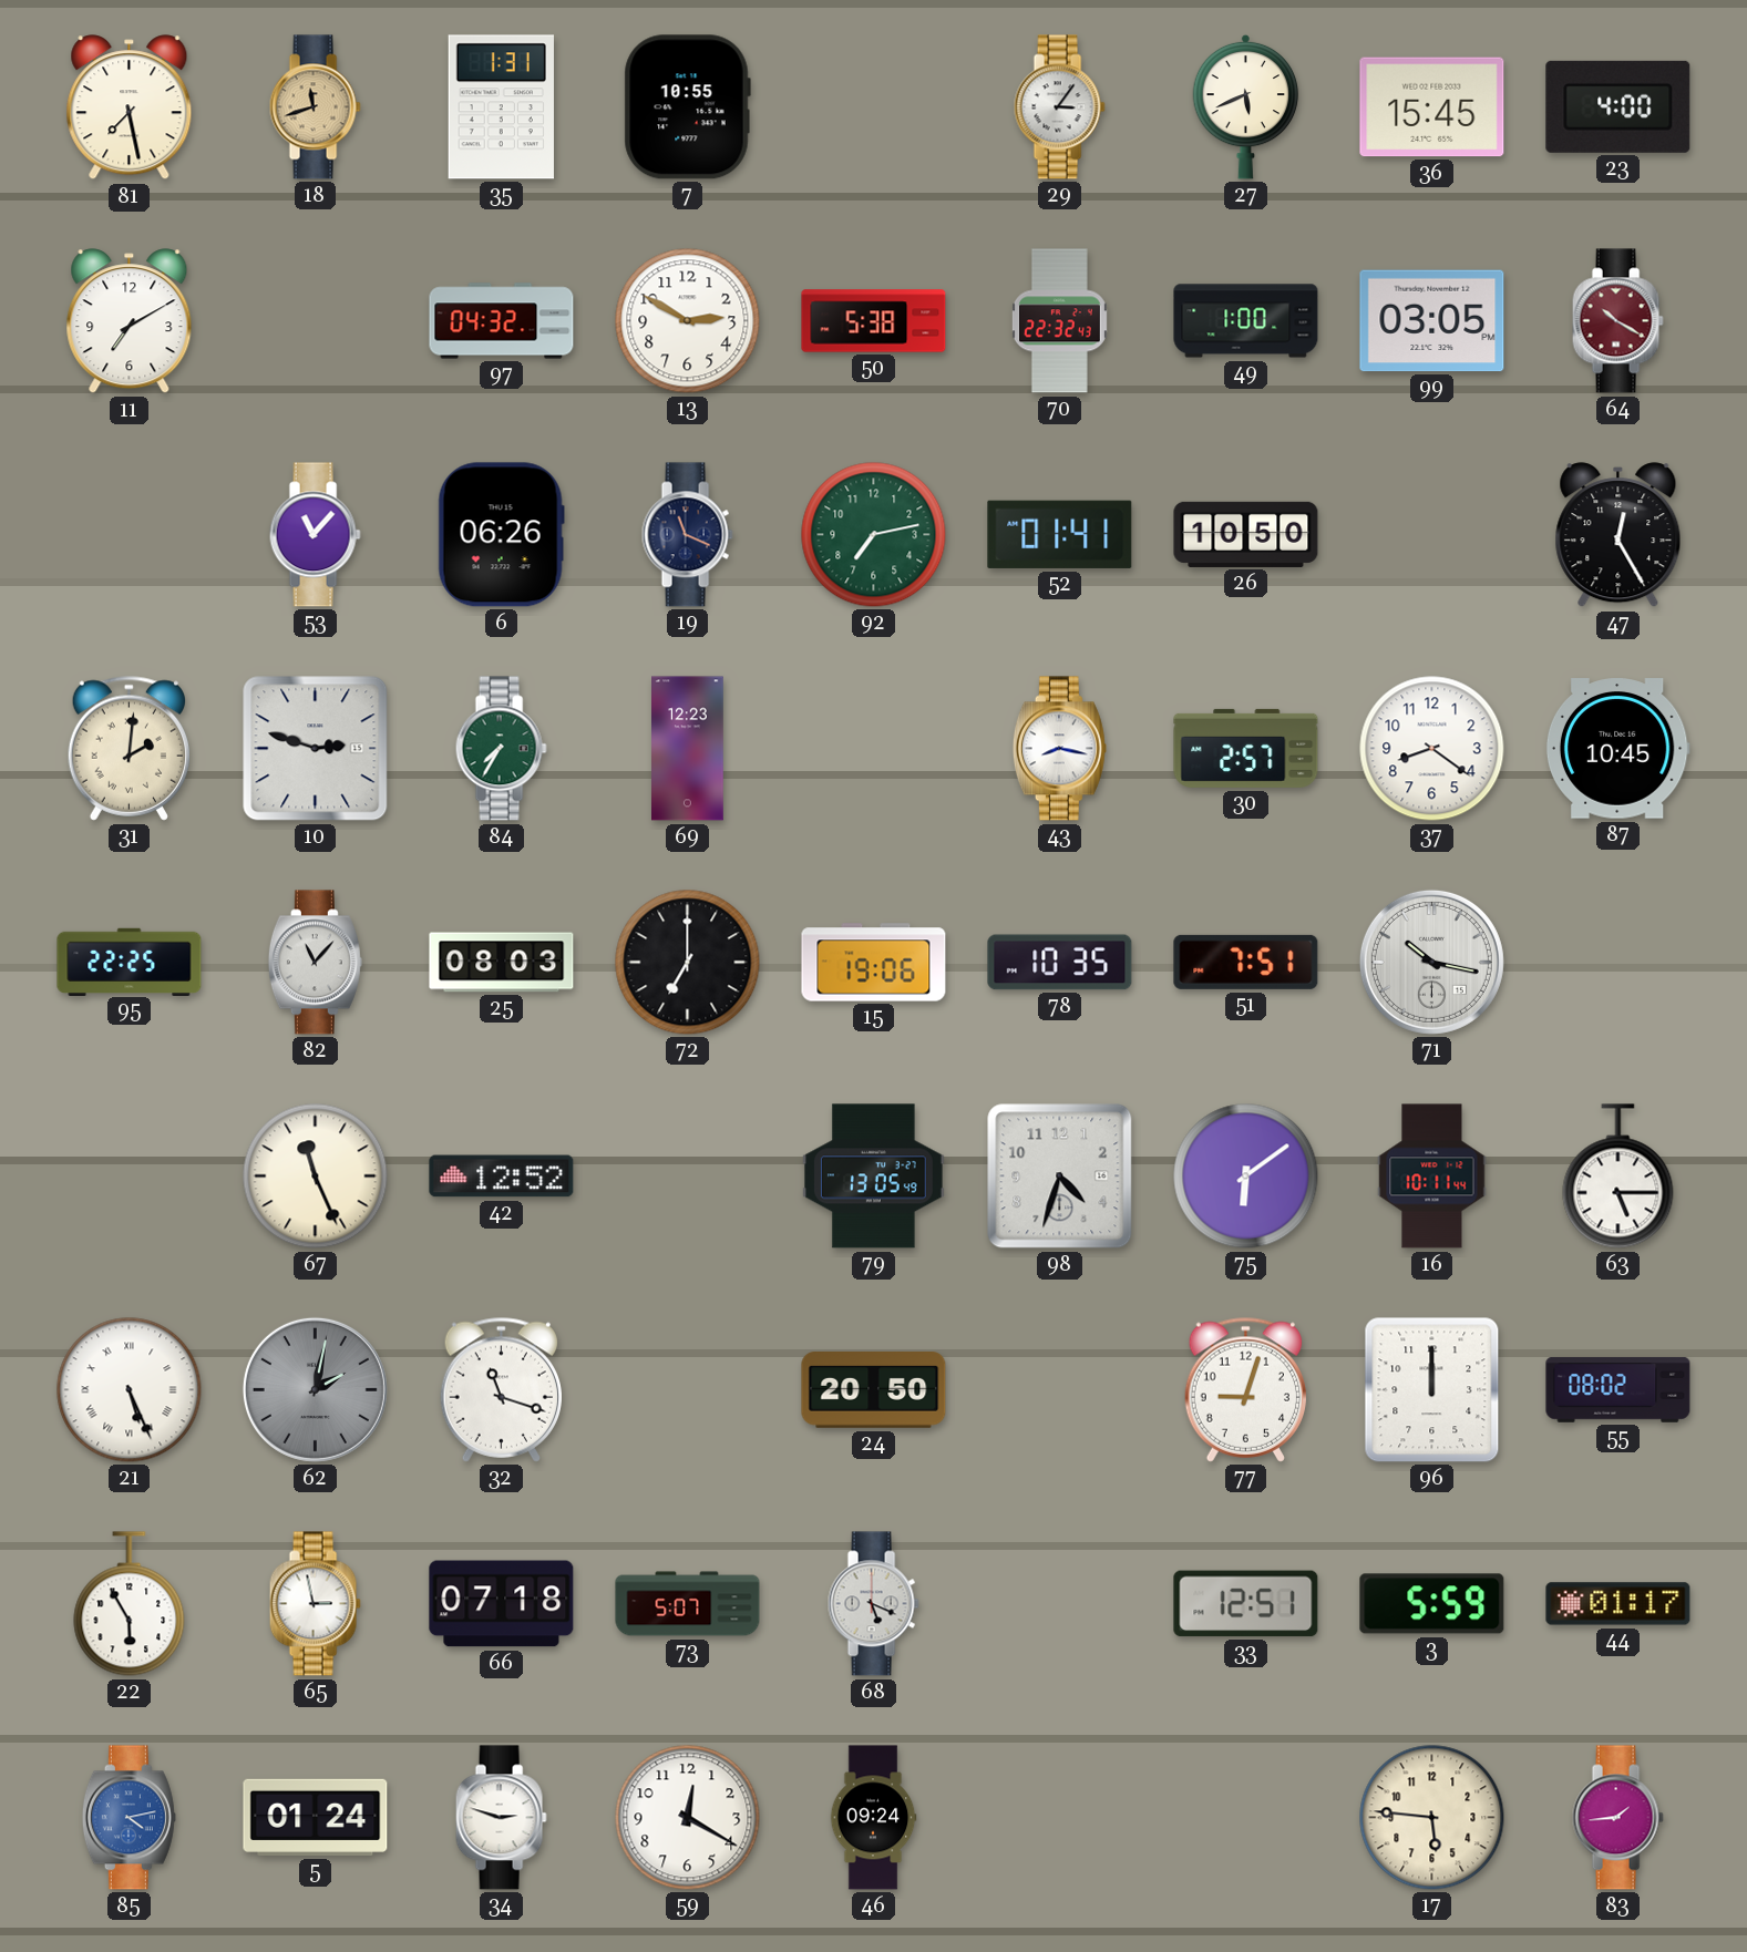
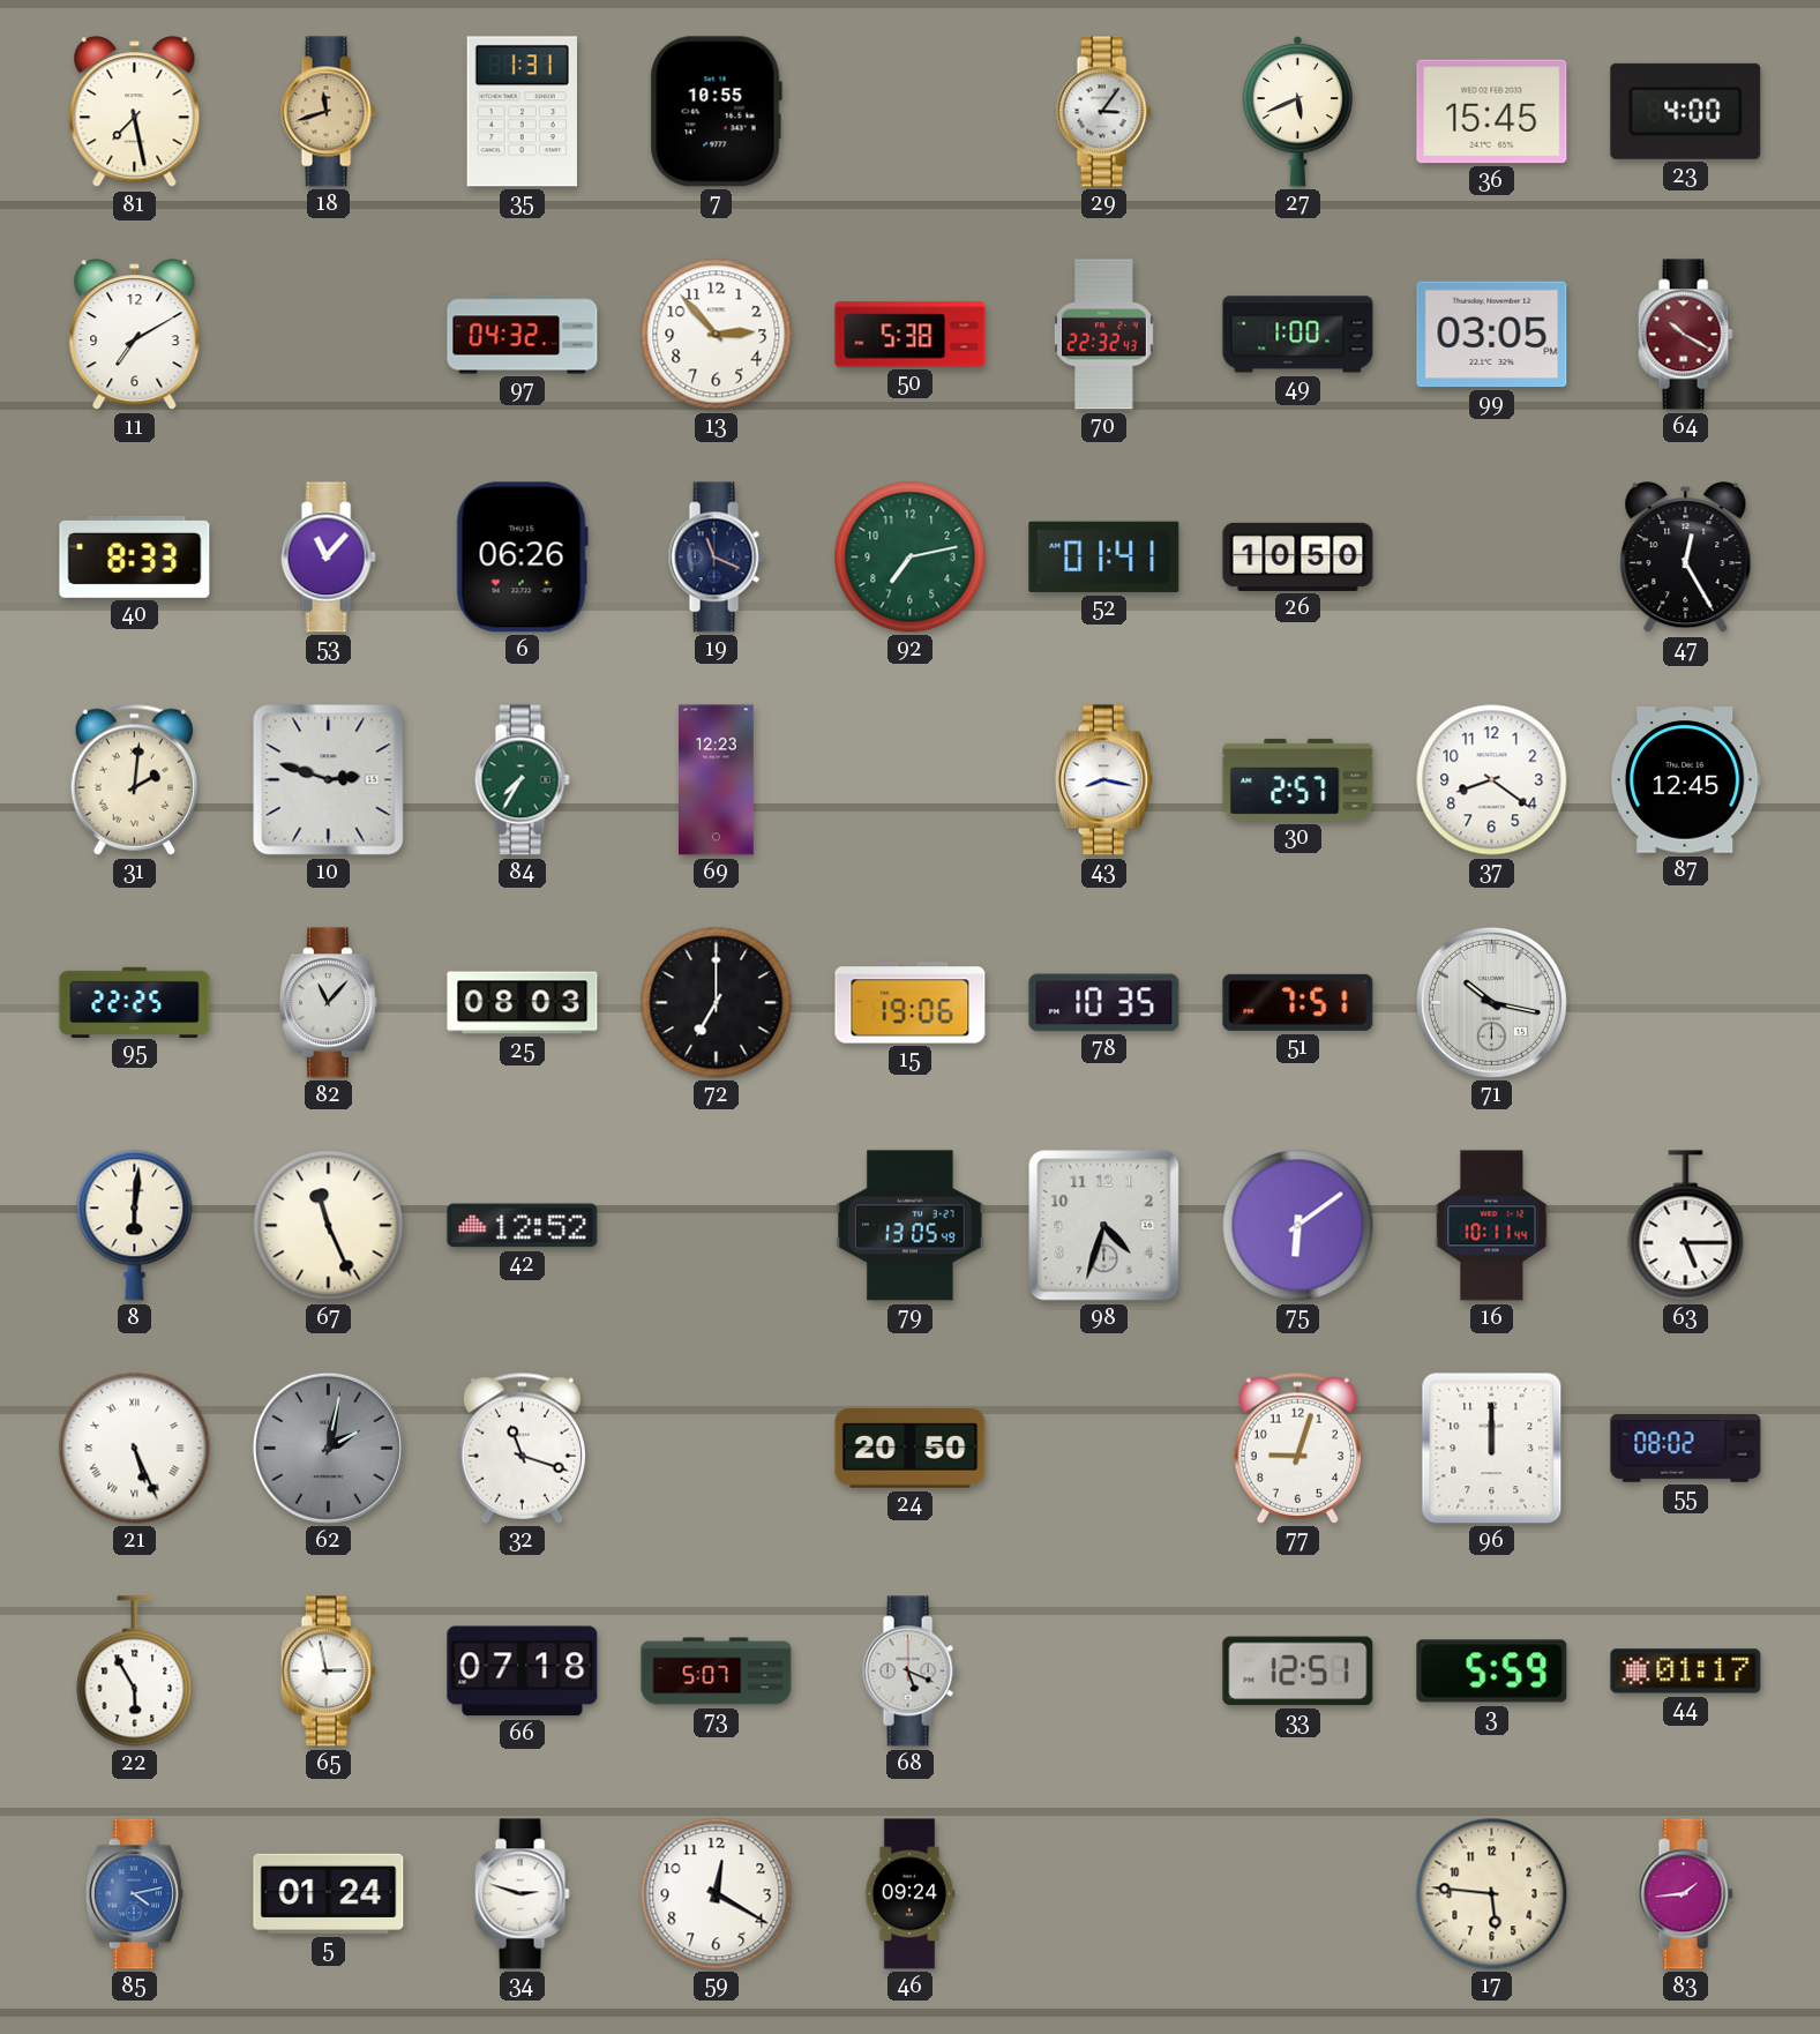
13: 2:50 -> 2:53
40: none -> 8:33
87: 10:45 -> 12:45
8: none -> 6:01
